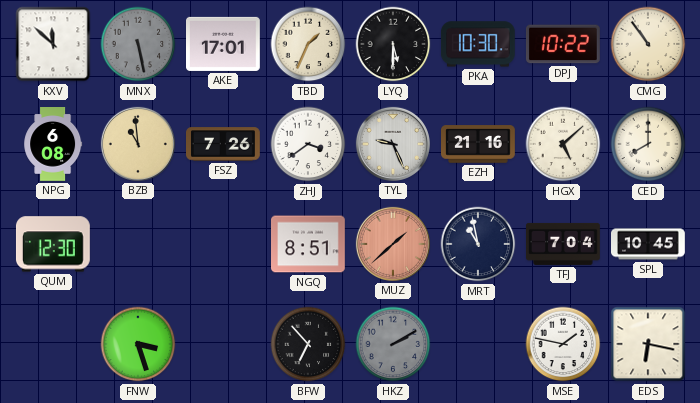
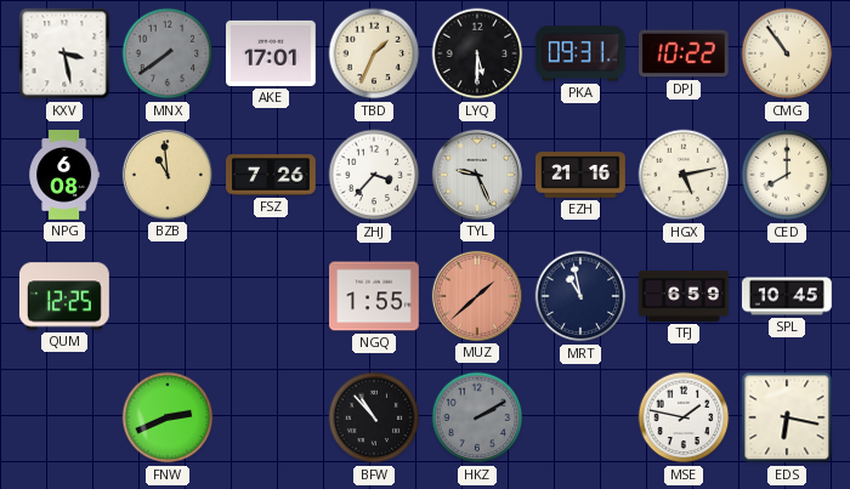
KXV: 11:52 -> 3:28
MNX: 5:28 -> 7:39
PKA: 10:30 -> 09:31
ZHJ: 3:39 -> 3:37
HGX: 5:08 -> 5:13
QUM: 12:30 -> 12:25
NGQ: 8:51 -> 1:55
TFJ: 7:04 -> 6:59
FNW: 3:27 -> 2:41
BFW: 6:53 -> 10:53
